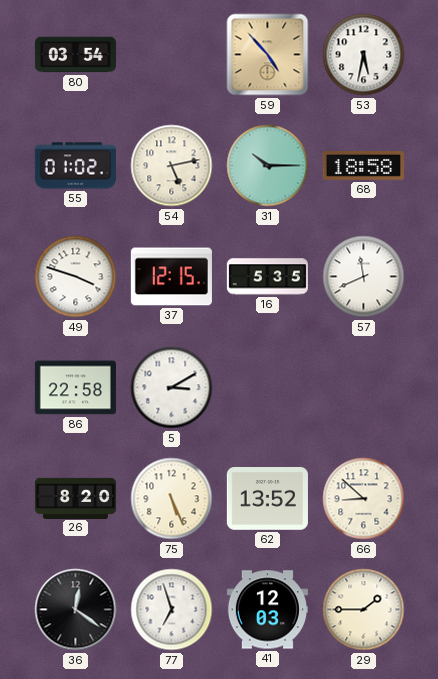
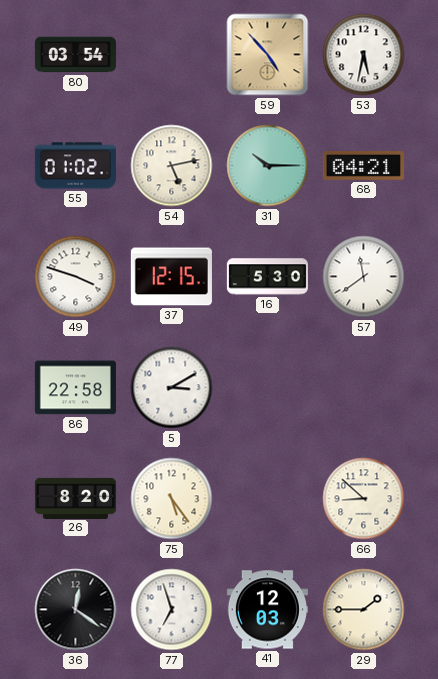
68: 18:58 -> 04:21
16: 5:35 -> 5:30
57: 11:41 -> 11:39
75: 5:26 -> 5:24
62: 13:52 -> none
